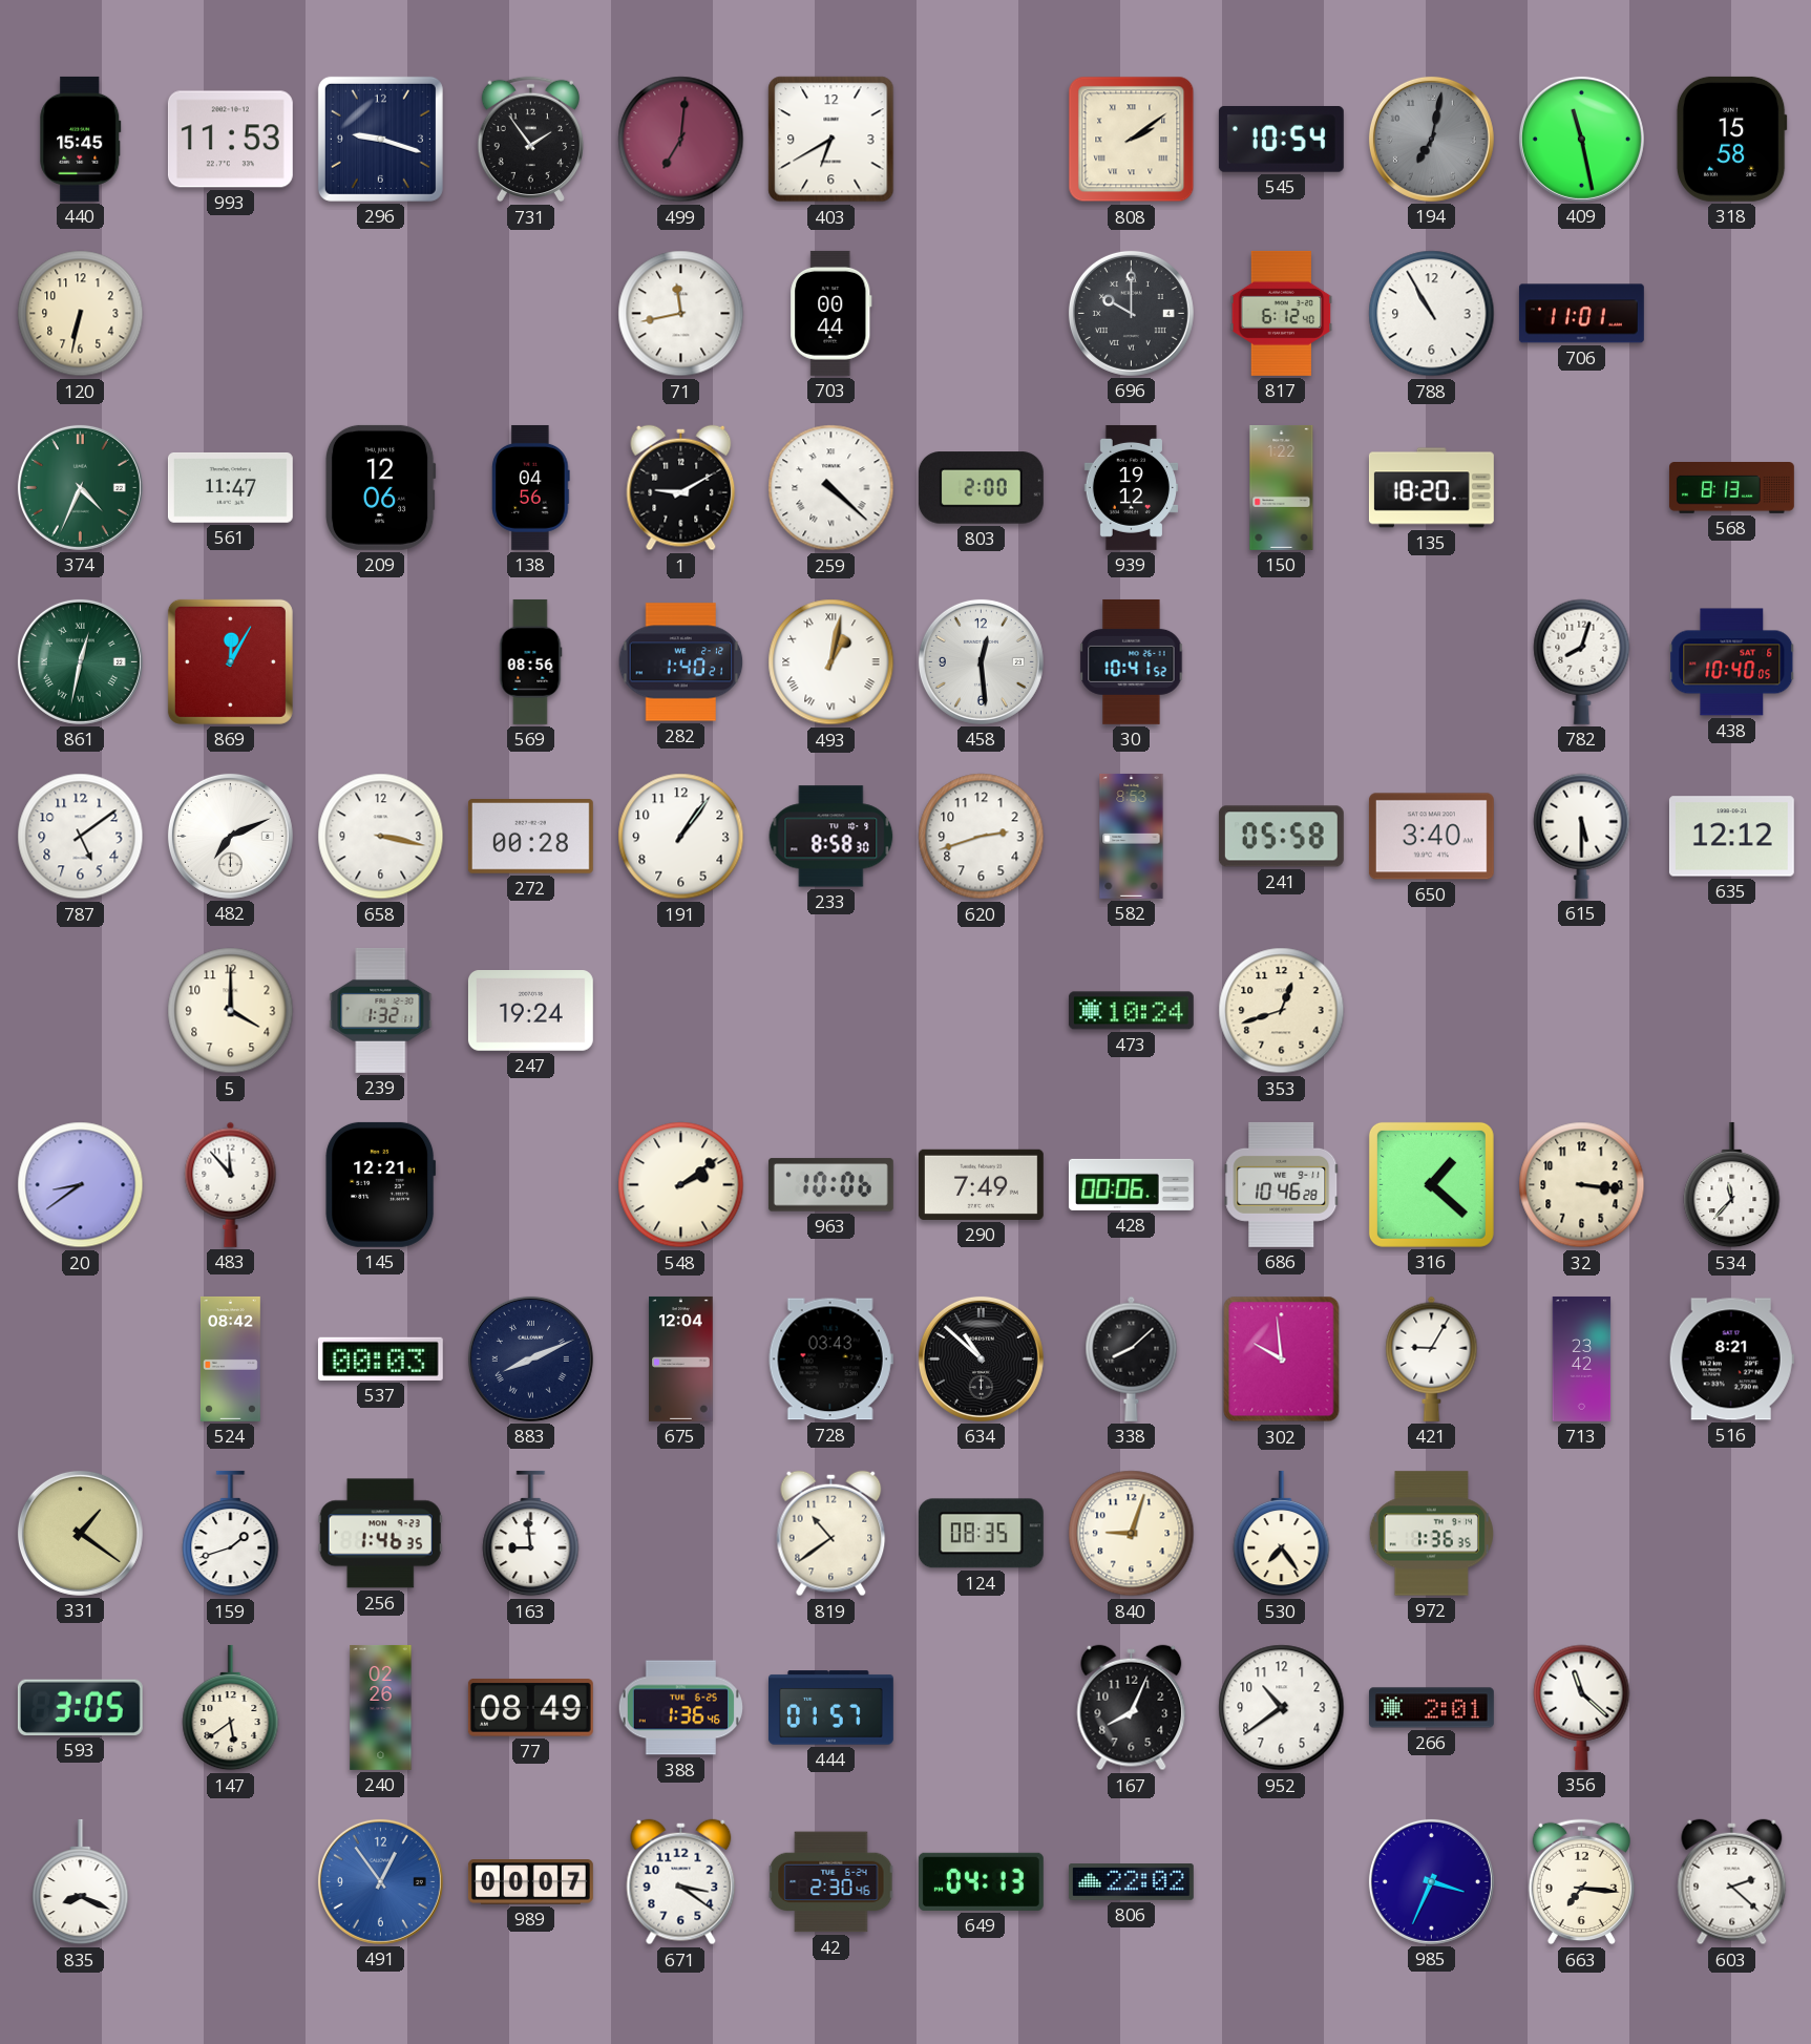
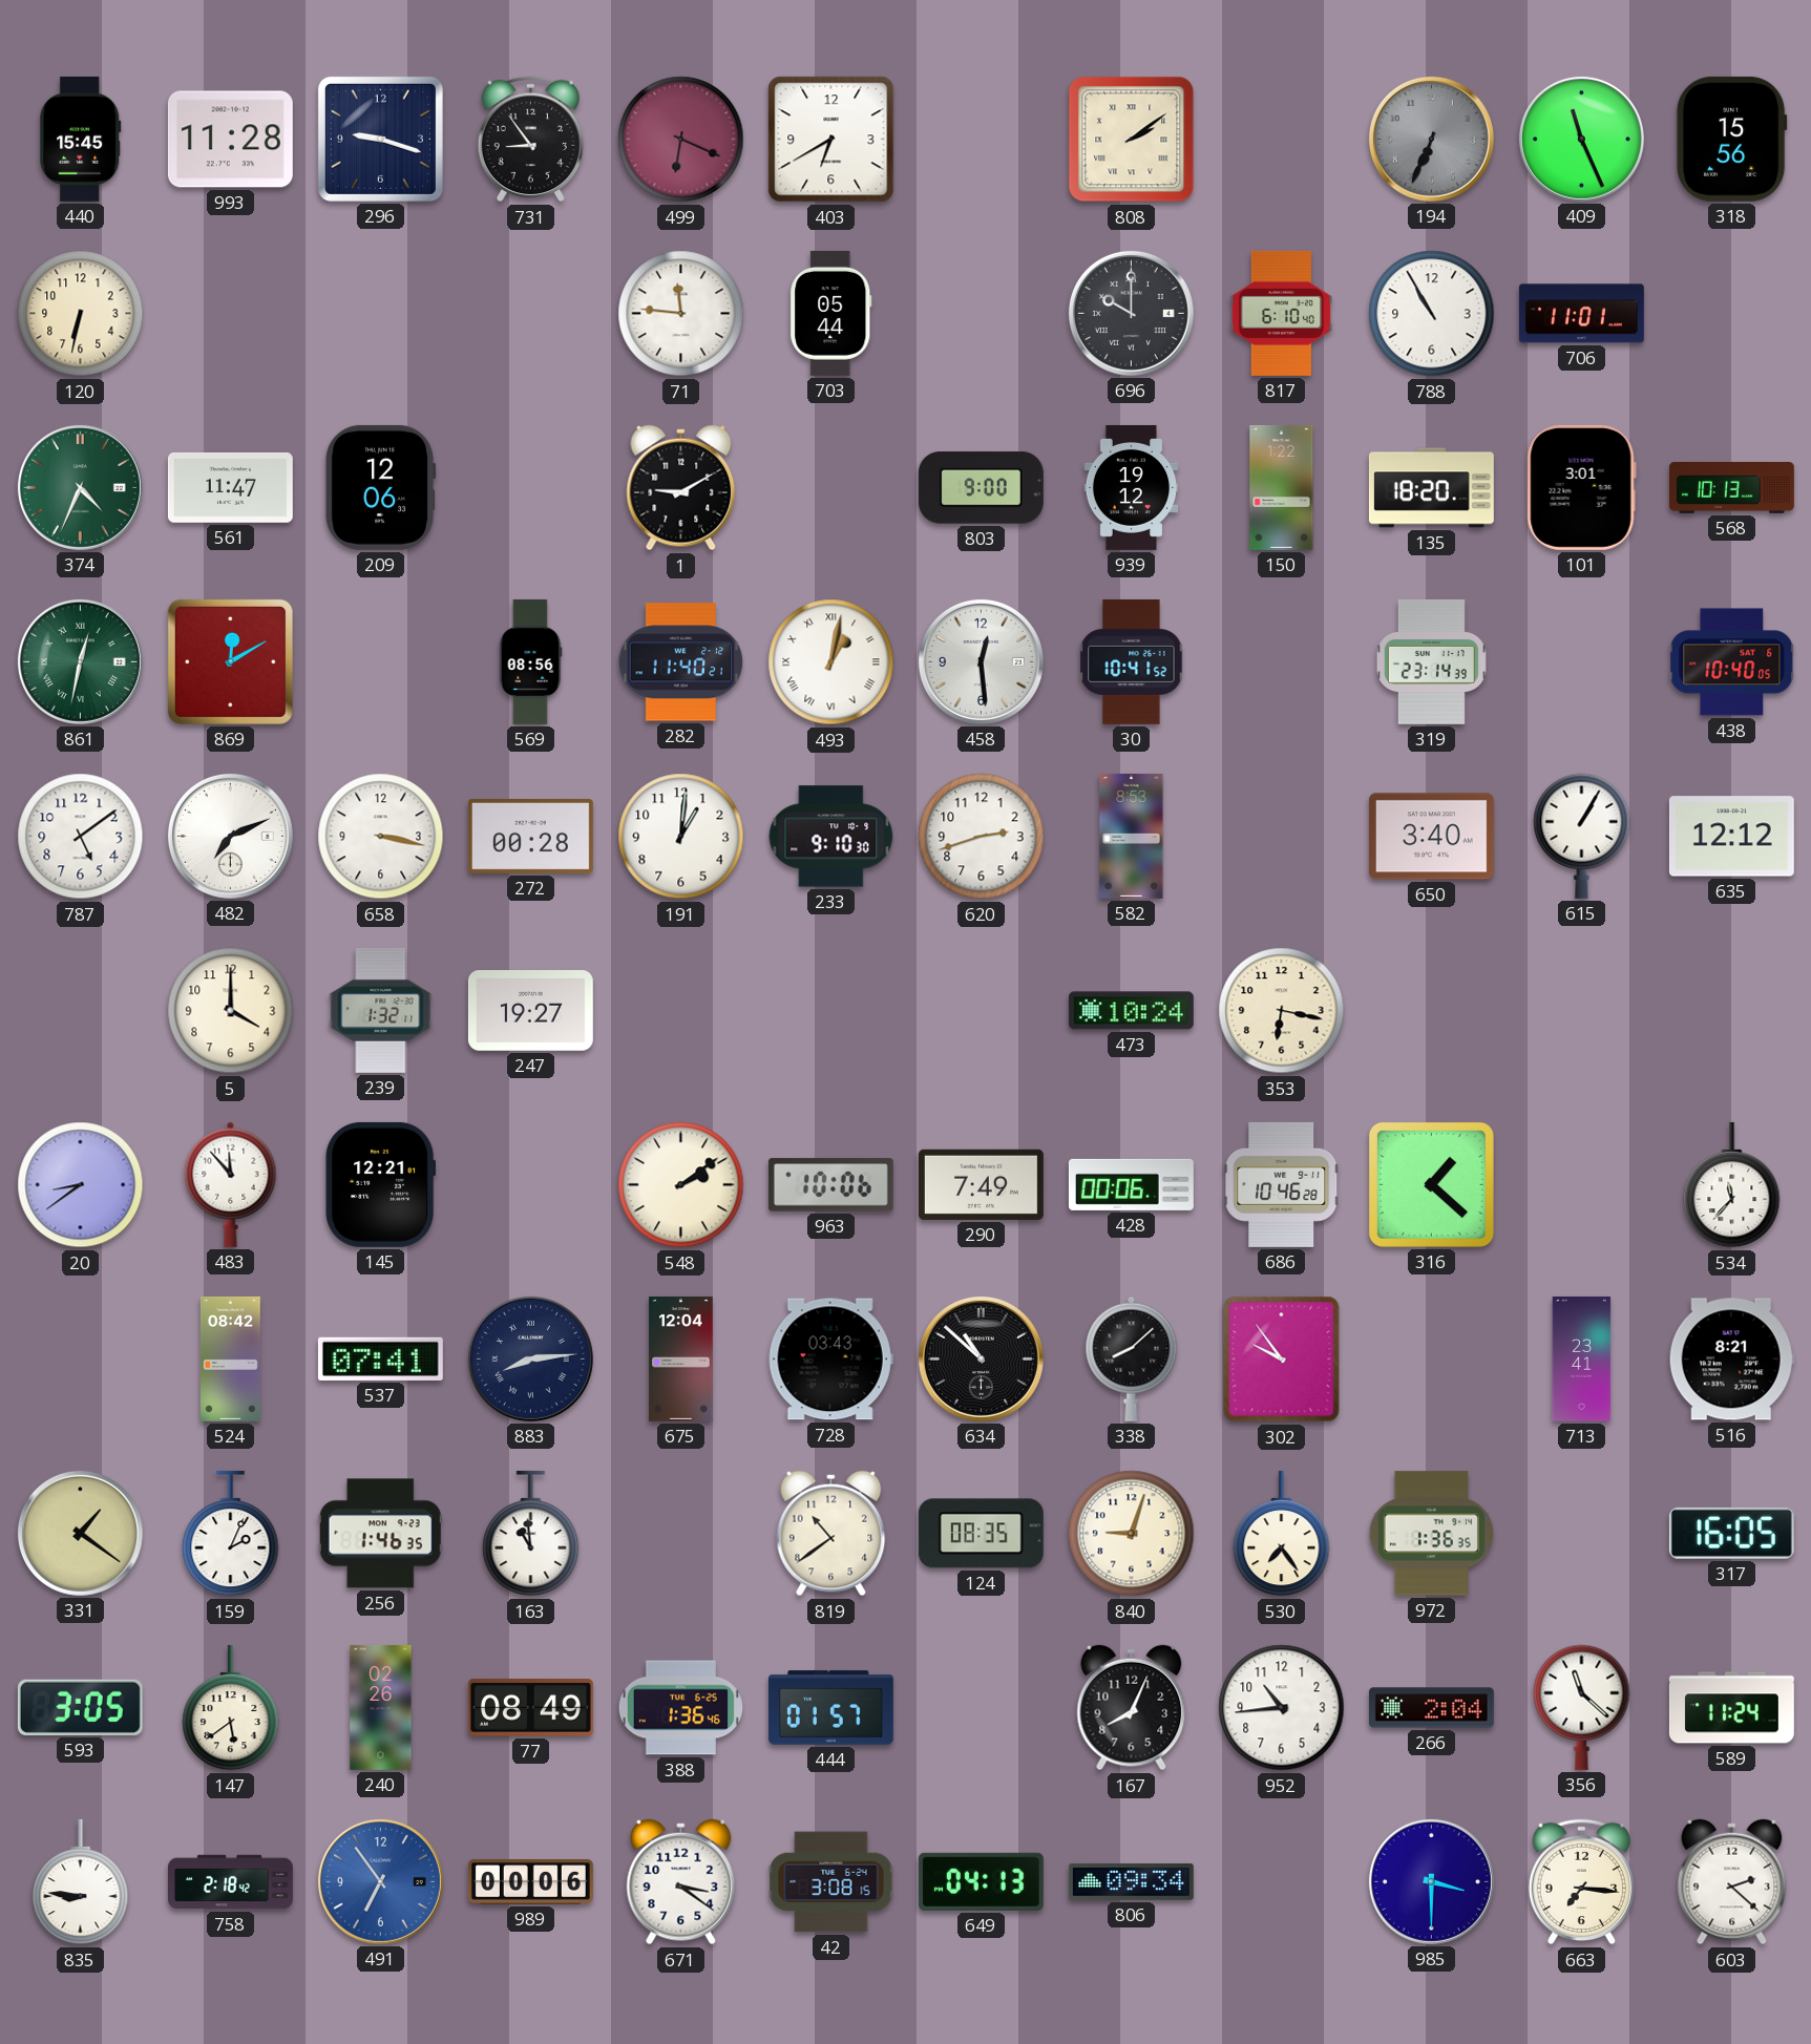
993: 11:53 -> 11:28
731: 1:54 -> 8:54
499: 7:01 -> 6:19
545: 10:54 -> none
194: 7:02 -> 6:34
409: 11:28 -> 11:26
318: 15:58 -> 15:56
71: 11:43 -> 11:46
703: 00:44 -> 05:44
817: 6:12 -> 6:10
138: 04:56 -> none
259: 4:22 -> none
803: 2:00 -> 9:00
101: none -> 3:01
568: 8:13 -> 10:13
869: 12:05 -> 12:10
282: 1:40 -> 11:40
319: none -> 23:14
782: 8:03 -> none
191: 1:06 -> 1:01
233: 8:58 -> 9:10
241: 05:58 -> none
615: 5:30 -> 1:05
247: 19:24 -> 19:27
353: 12:42 -> 6:17
32: 3:16 -> none
537: 00:03 -> 07:41
883: 8:11 -> 8:14
302: 9:59 -> 9:54
421: 9:05 -> none
713: 23:42 -> 23:41
159: 1:42 -> 2:04
163: 8:59 -> 10:59
317: none -> 16:05
952: 10:39 -> 10:44
266: 2:01 -> 2:04
589: none -> 11:24
835: 8:19 -> 8:46
758: none -> 2:18
491: 12:54 -> 6:54
989: 00:07 -> 00:06
42: 2:30 -> 3:08
806: 22:02 -> 09:34
985: 3:34 -> 3:30
